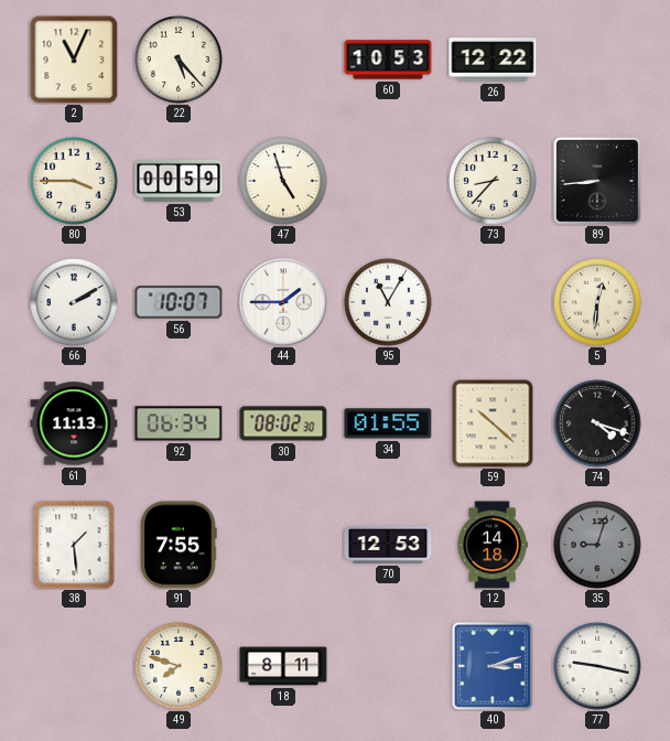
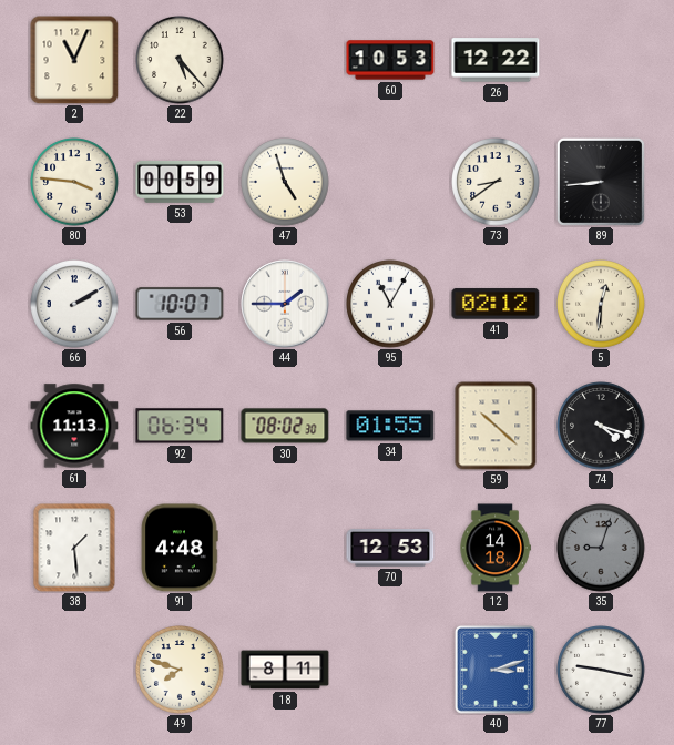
80: 3:45 -> 3:46
73: 8:37 -> 8:39
41: none -> 02:12
91: 7:55 -> 4:48
